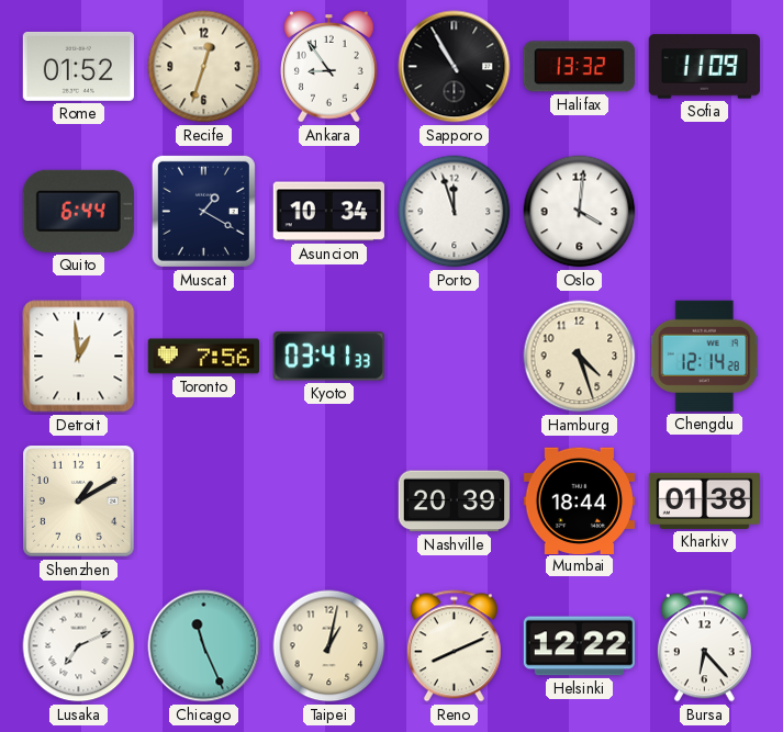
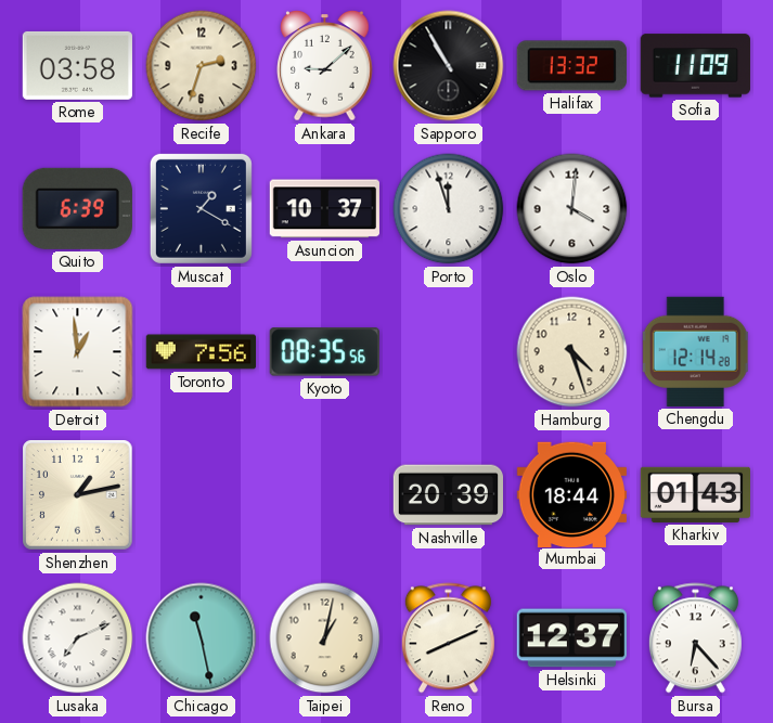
Rome: 01:52 -> 03:58
Recife: 12:33 -> 2:33
Ankara: 8:54 -> 9:08
Quito: 6:44 -> 6:39
Asuncion: 10:34 -> 10:37
Kyoto: 03:41 -> 08:35
Shenzhen: 1:10 -> 1:13
Kharkiv: 01:38 -> 01:43
Chicago: 11:26 -> 11:28
Helsinki: 12:22 -> 12:37
